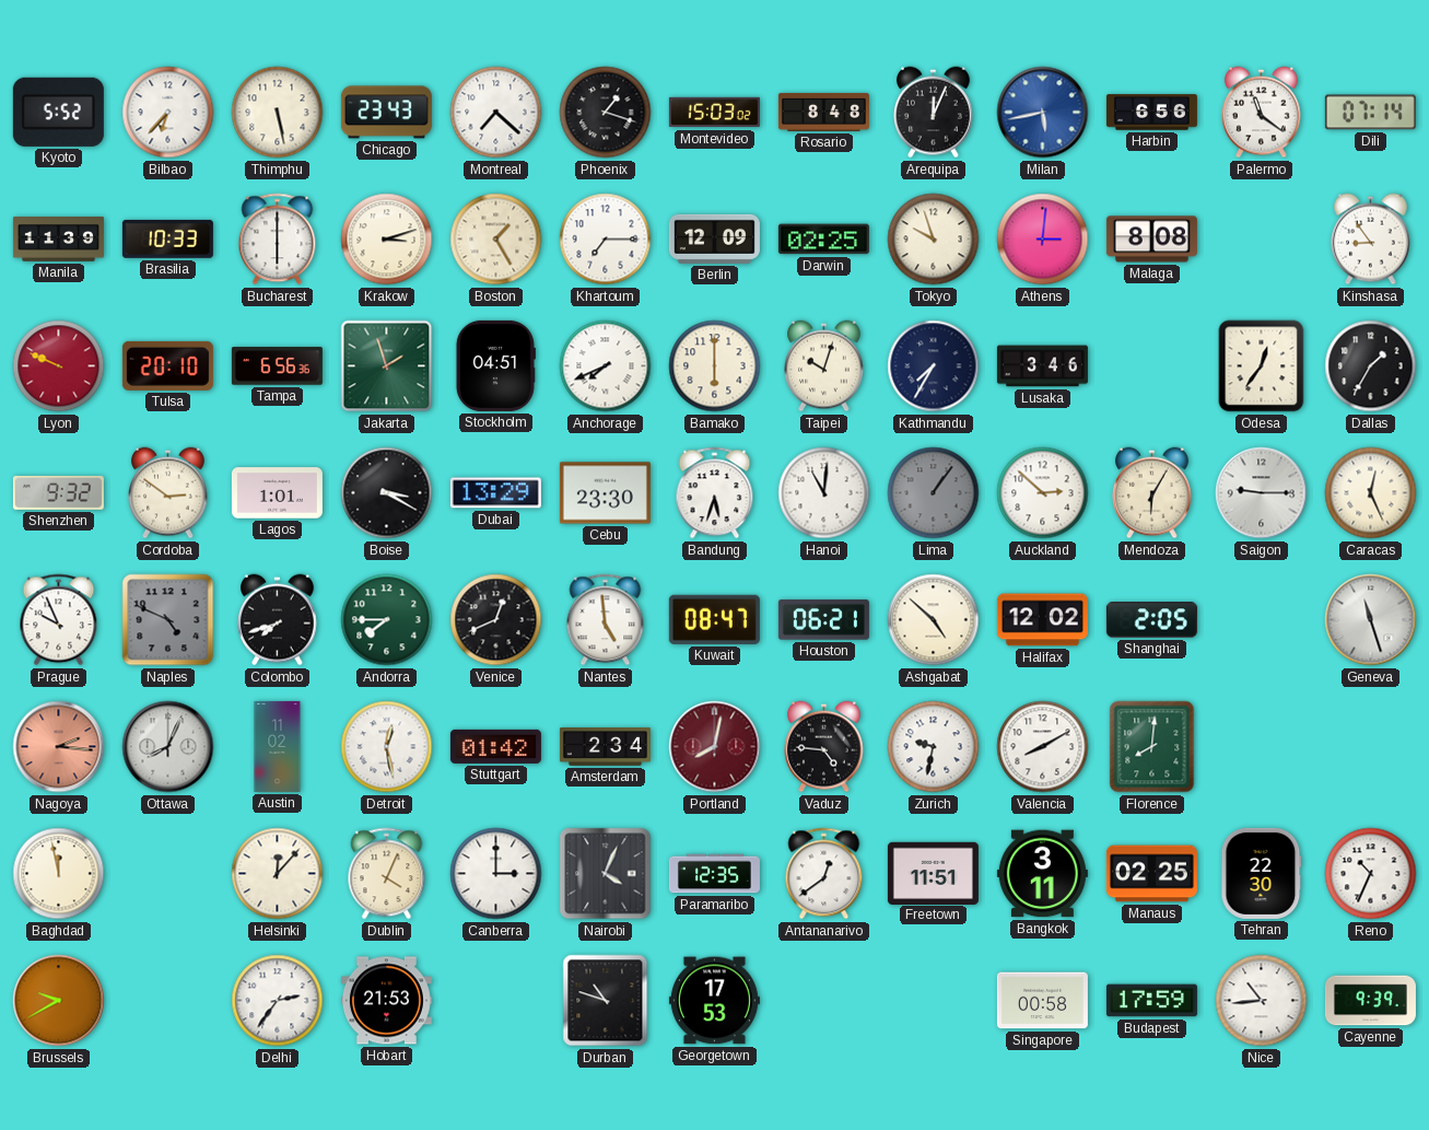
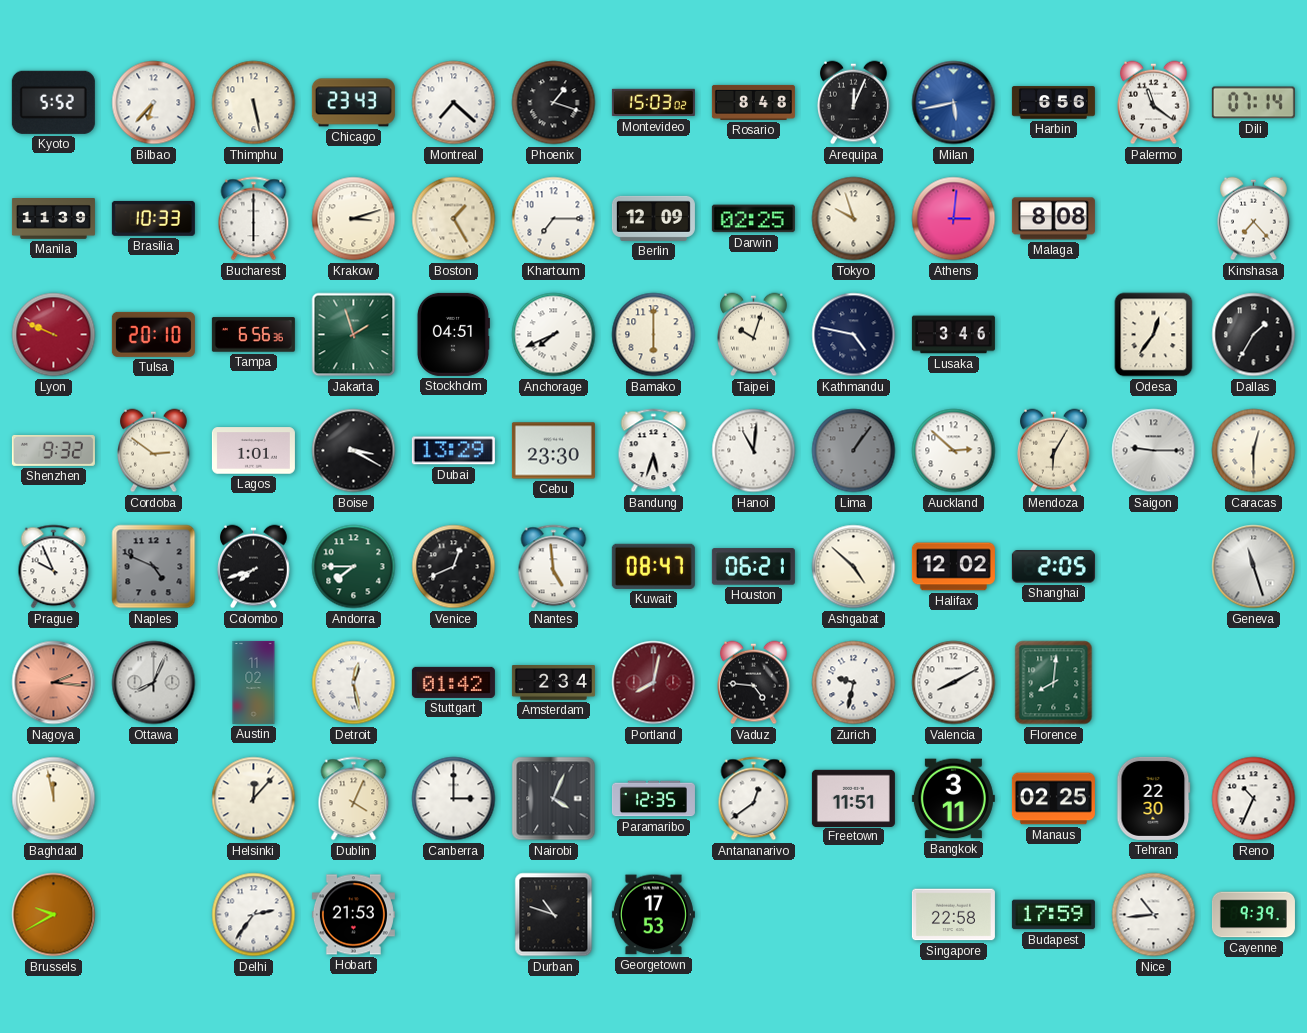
Kinshasa: 8:54 -> 7:23
Kathmandu: 7:35 -> 4:47
Caracas: 12:26 -> 12:30
Singapore: 00:58 -> 22:58
